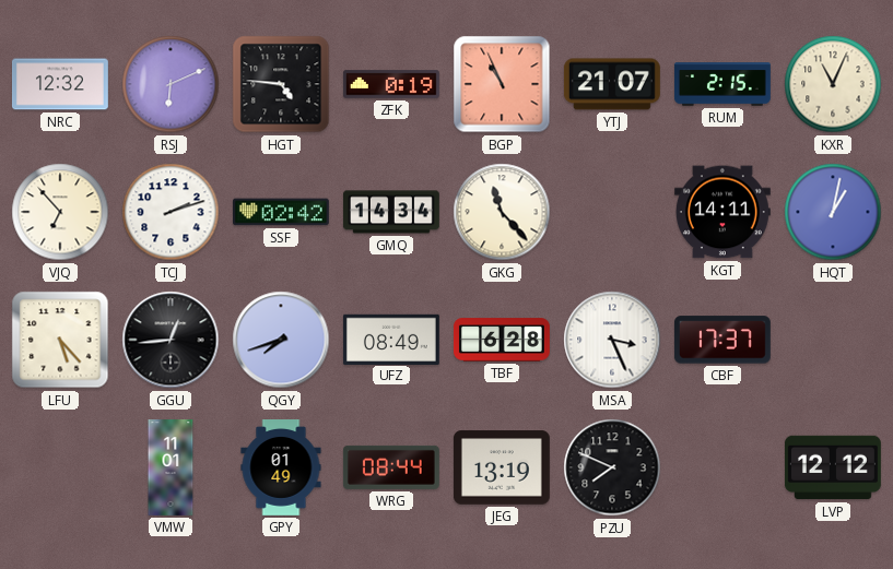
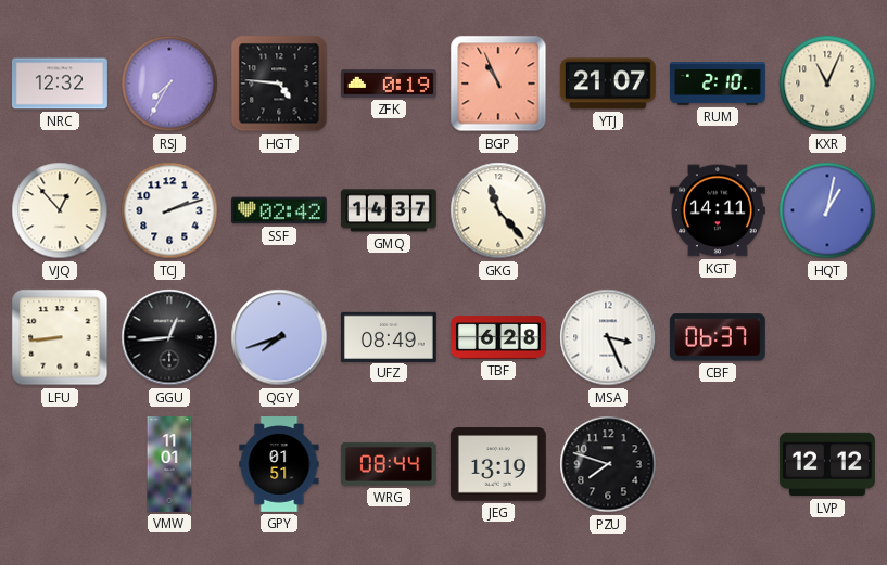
RSJ: 6:11 -> 7:35
RUM: 2:15 -> 2:10
VJQ: 6:53 -> 12:53
GMQ: 14:34 -> 14:37
LFU: 5:23 -> 8:44
CBF: 17:37 -> 06:37
GPY: 01:49 -> 01:51
PZU: 7:49 -> 7:48
